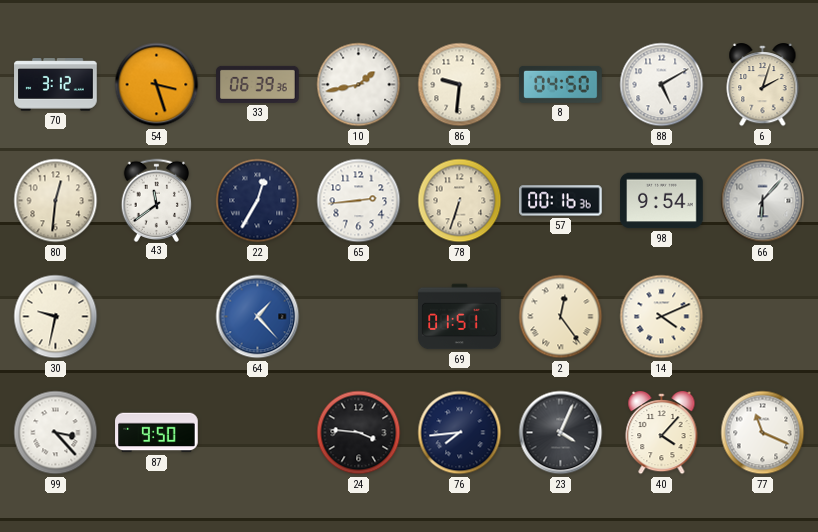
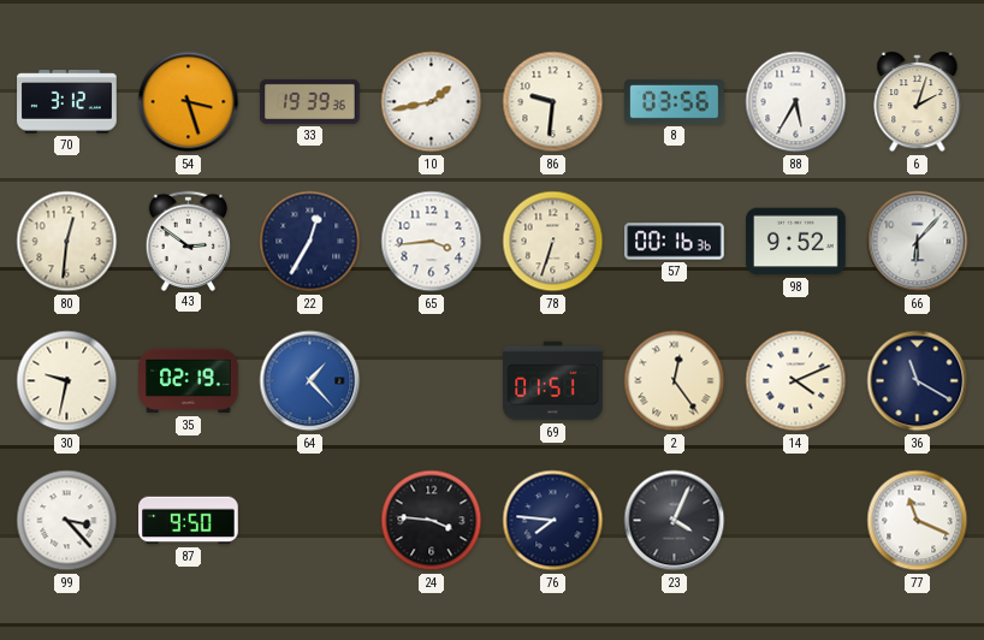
33: 06:39 -> 19:39
8: 04:50 -> 03:56
88: 5:10 -> 5:35
43: 11:39 -> 2:51
65: 2:44 -> 3:44
98: 9:54 -> 9:52
35: none -> 02:19
36: none -> 11:20
76: 7:44 -> 7:46
40: 4:07 -> none
